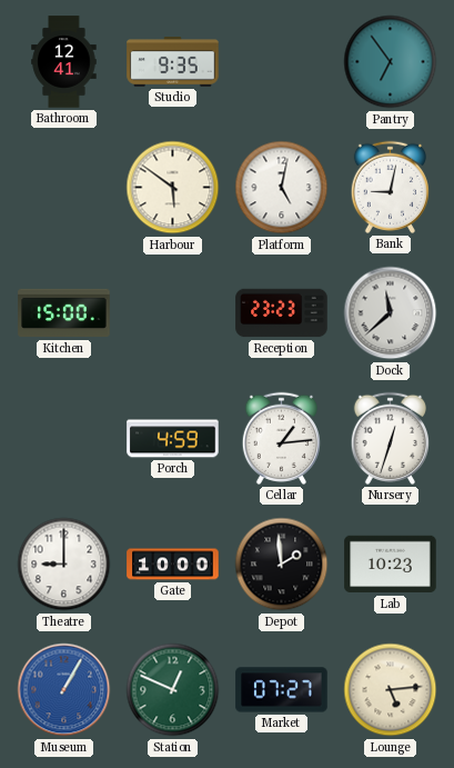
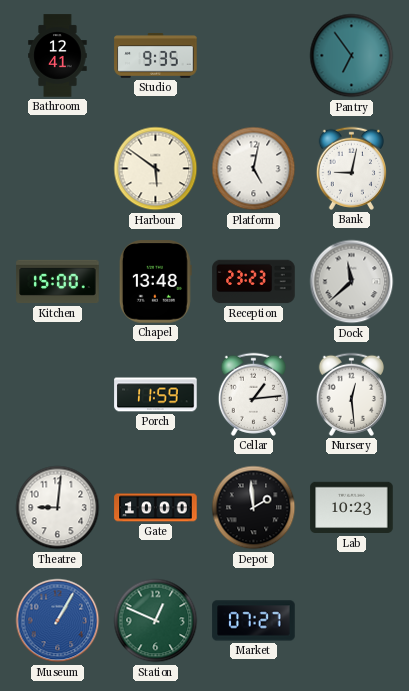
Chapel: none -> 13:48
Porch: 4:59 -> 11:59
Nursery: 12:33 -> 12:29
Theatre: 9:00 -> 9:01
Lounge: 5:14 -> none
